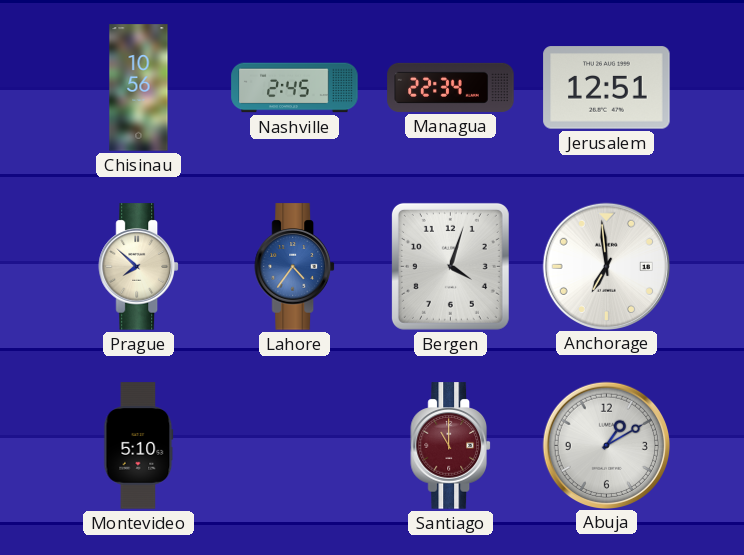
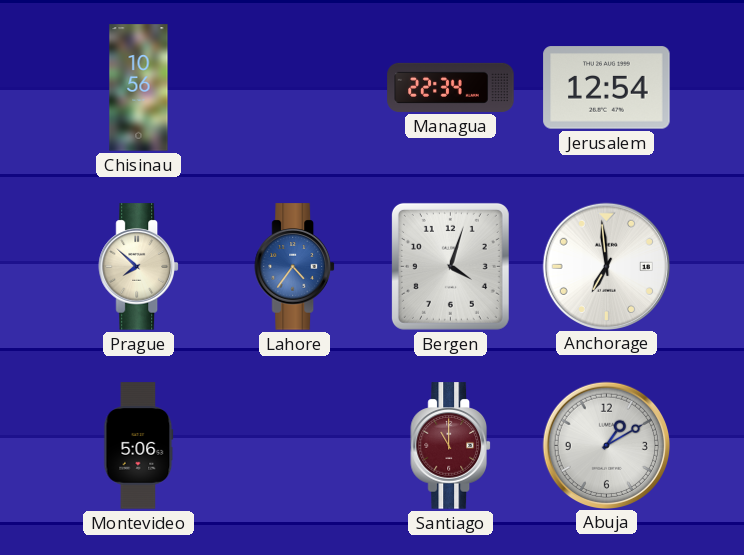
Nashville: 2:45 -> none
Jerusalem: 12:51 -> 12:54
Montevideo: 5:10 -> 5:06
